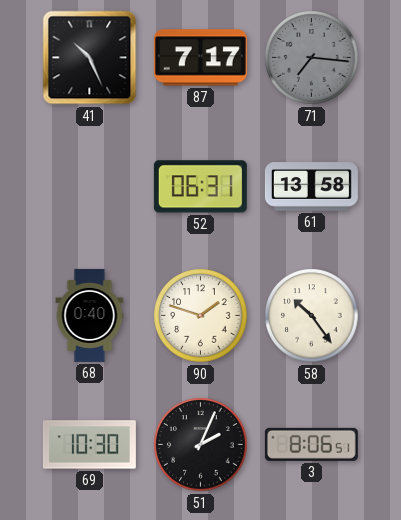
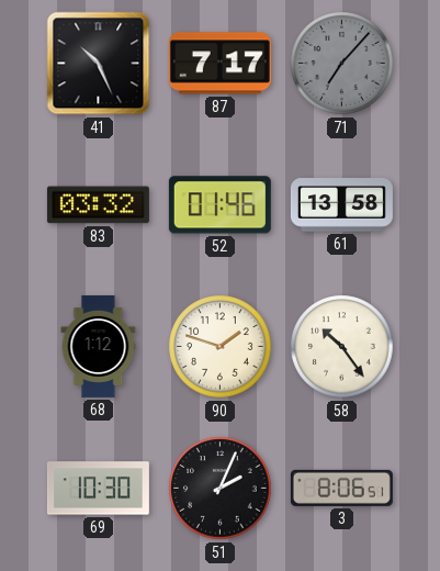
71: 7:16 -> 7:07
83: none -> 03:32
52: 06:31 -> 01:46
68: 0:40 -> 1:12
